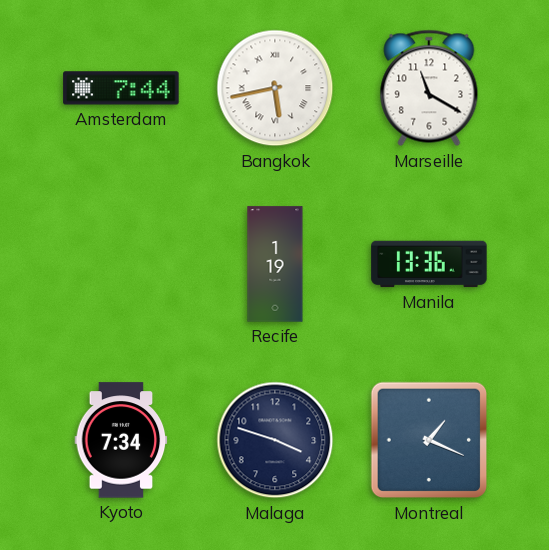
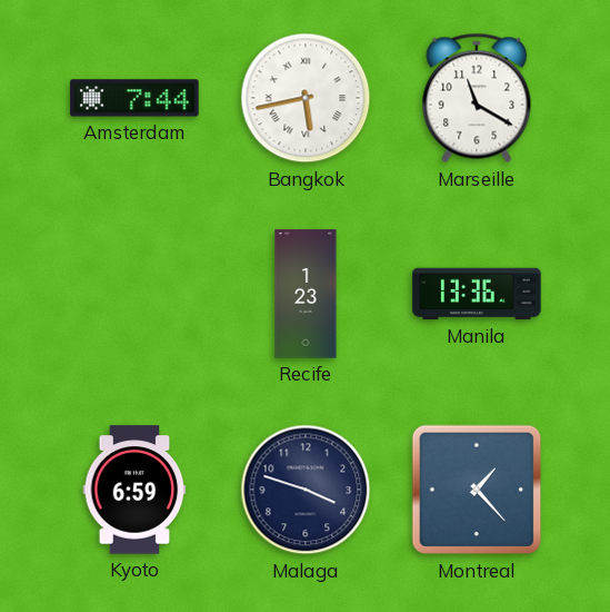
Recife: 1:19 -> 1:23
Kyoto: 7:34 -> 6:59
Montreal: 1:19 -> 1:23
